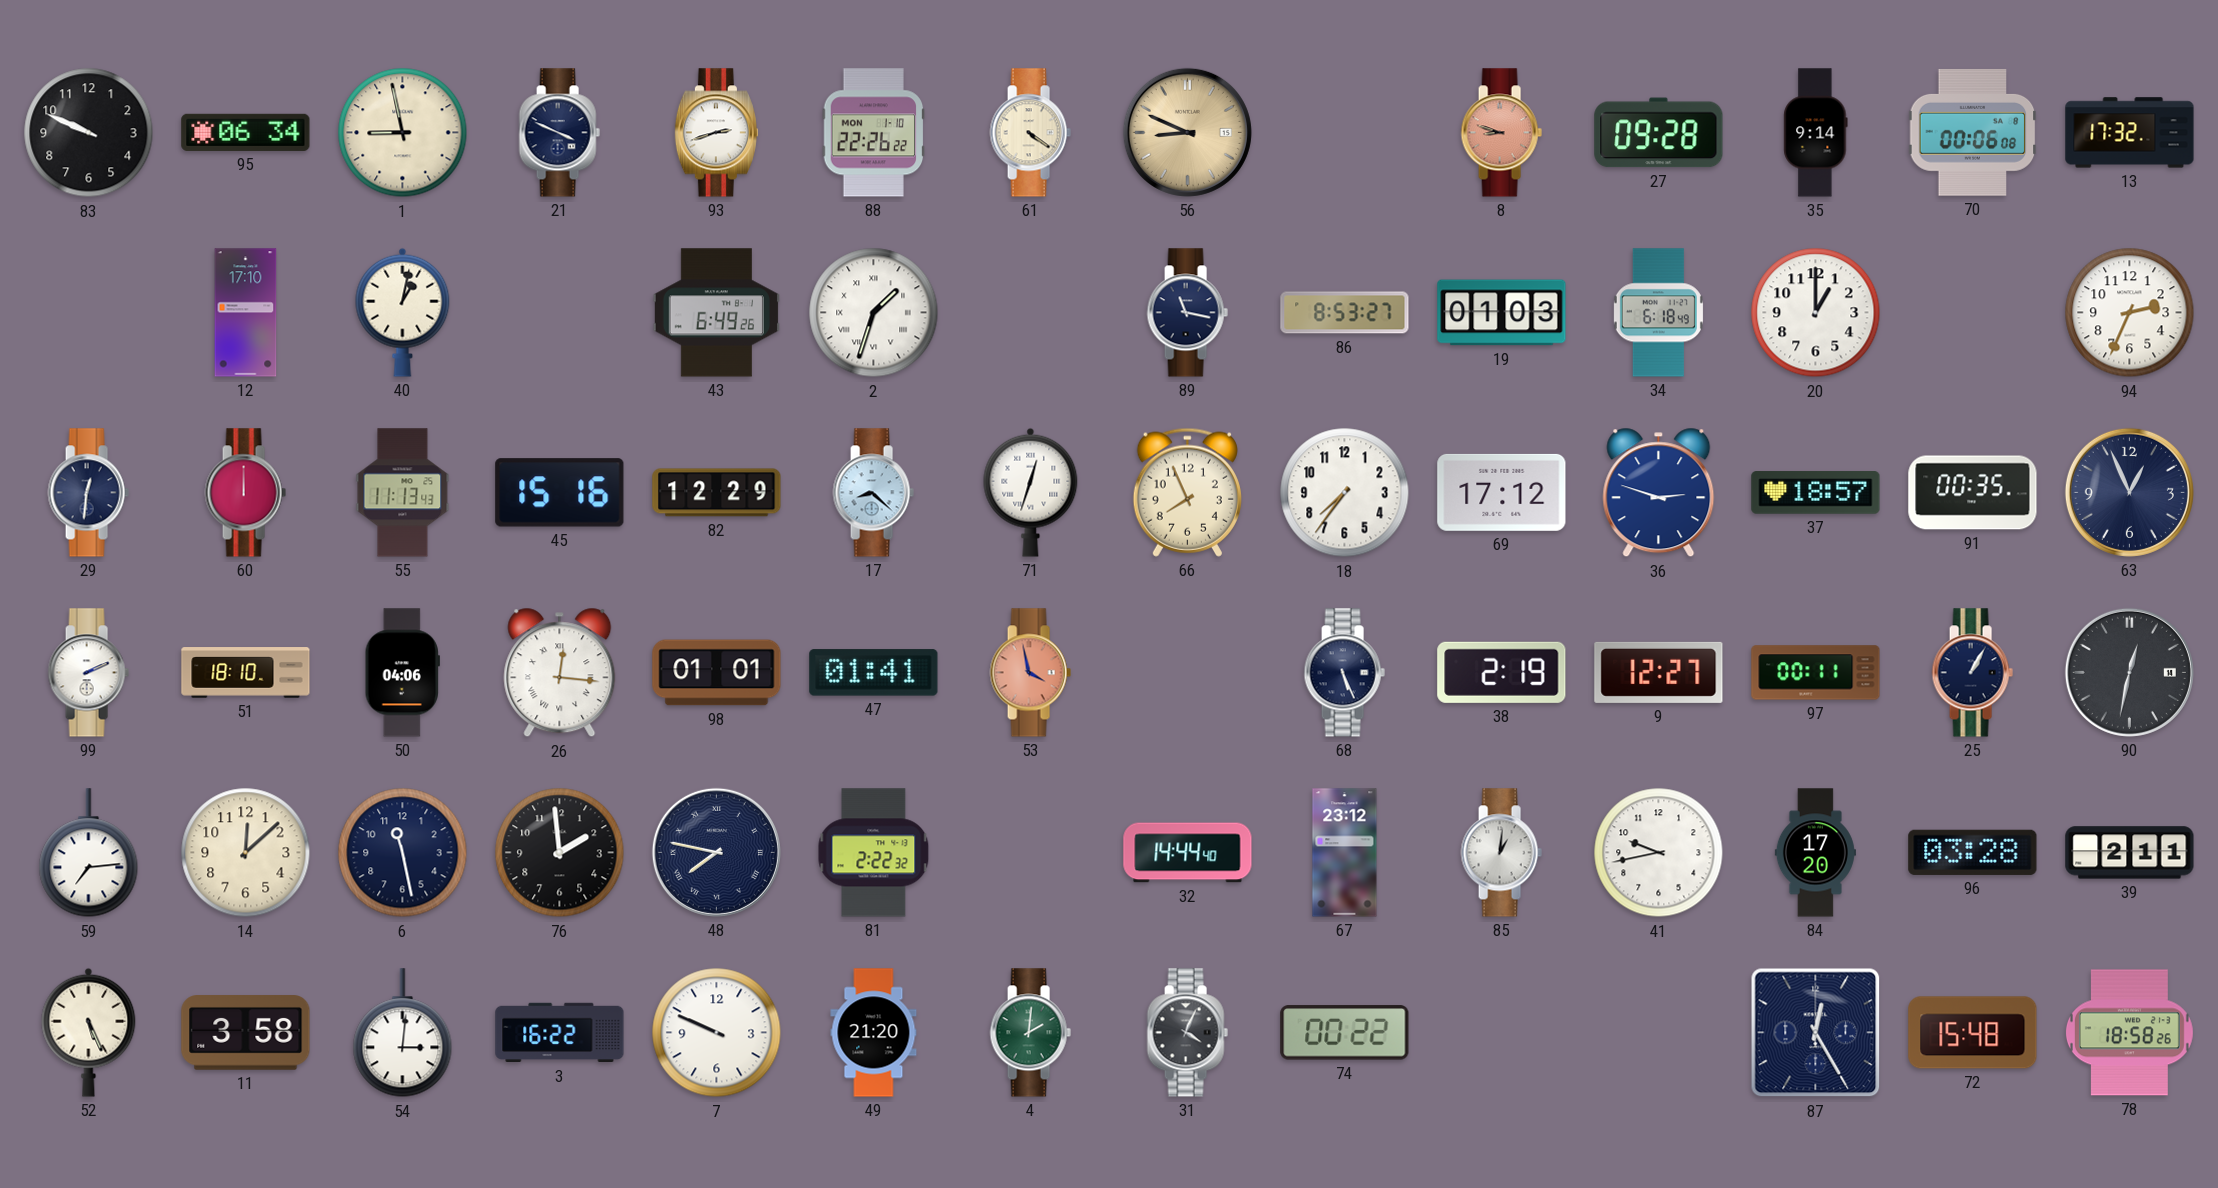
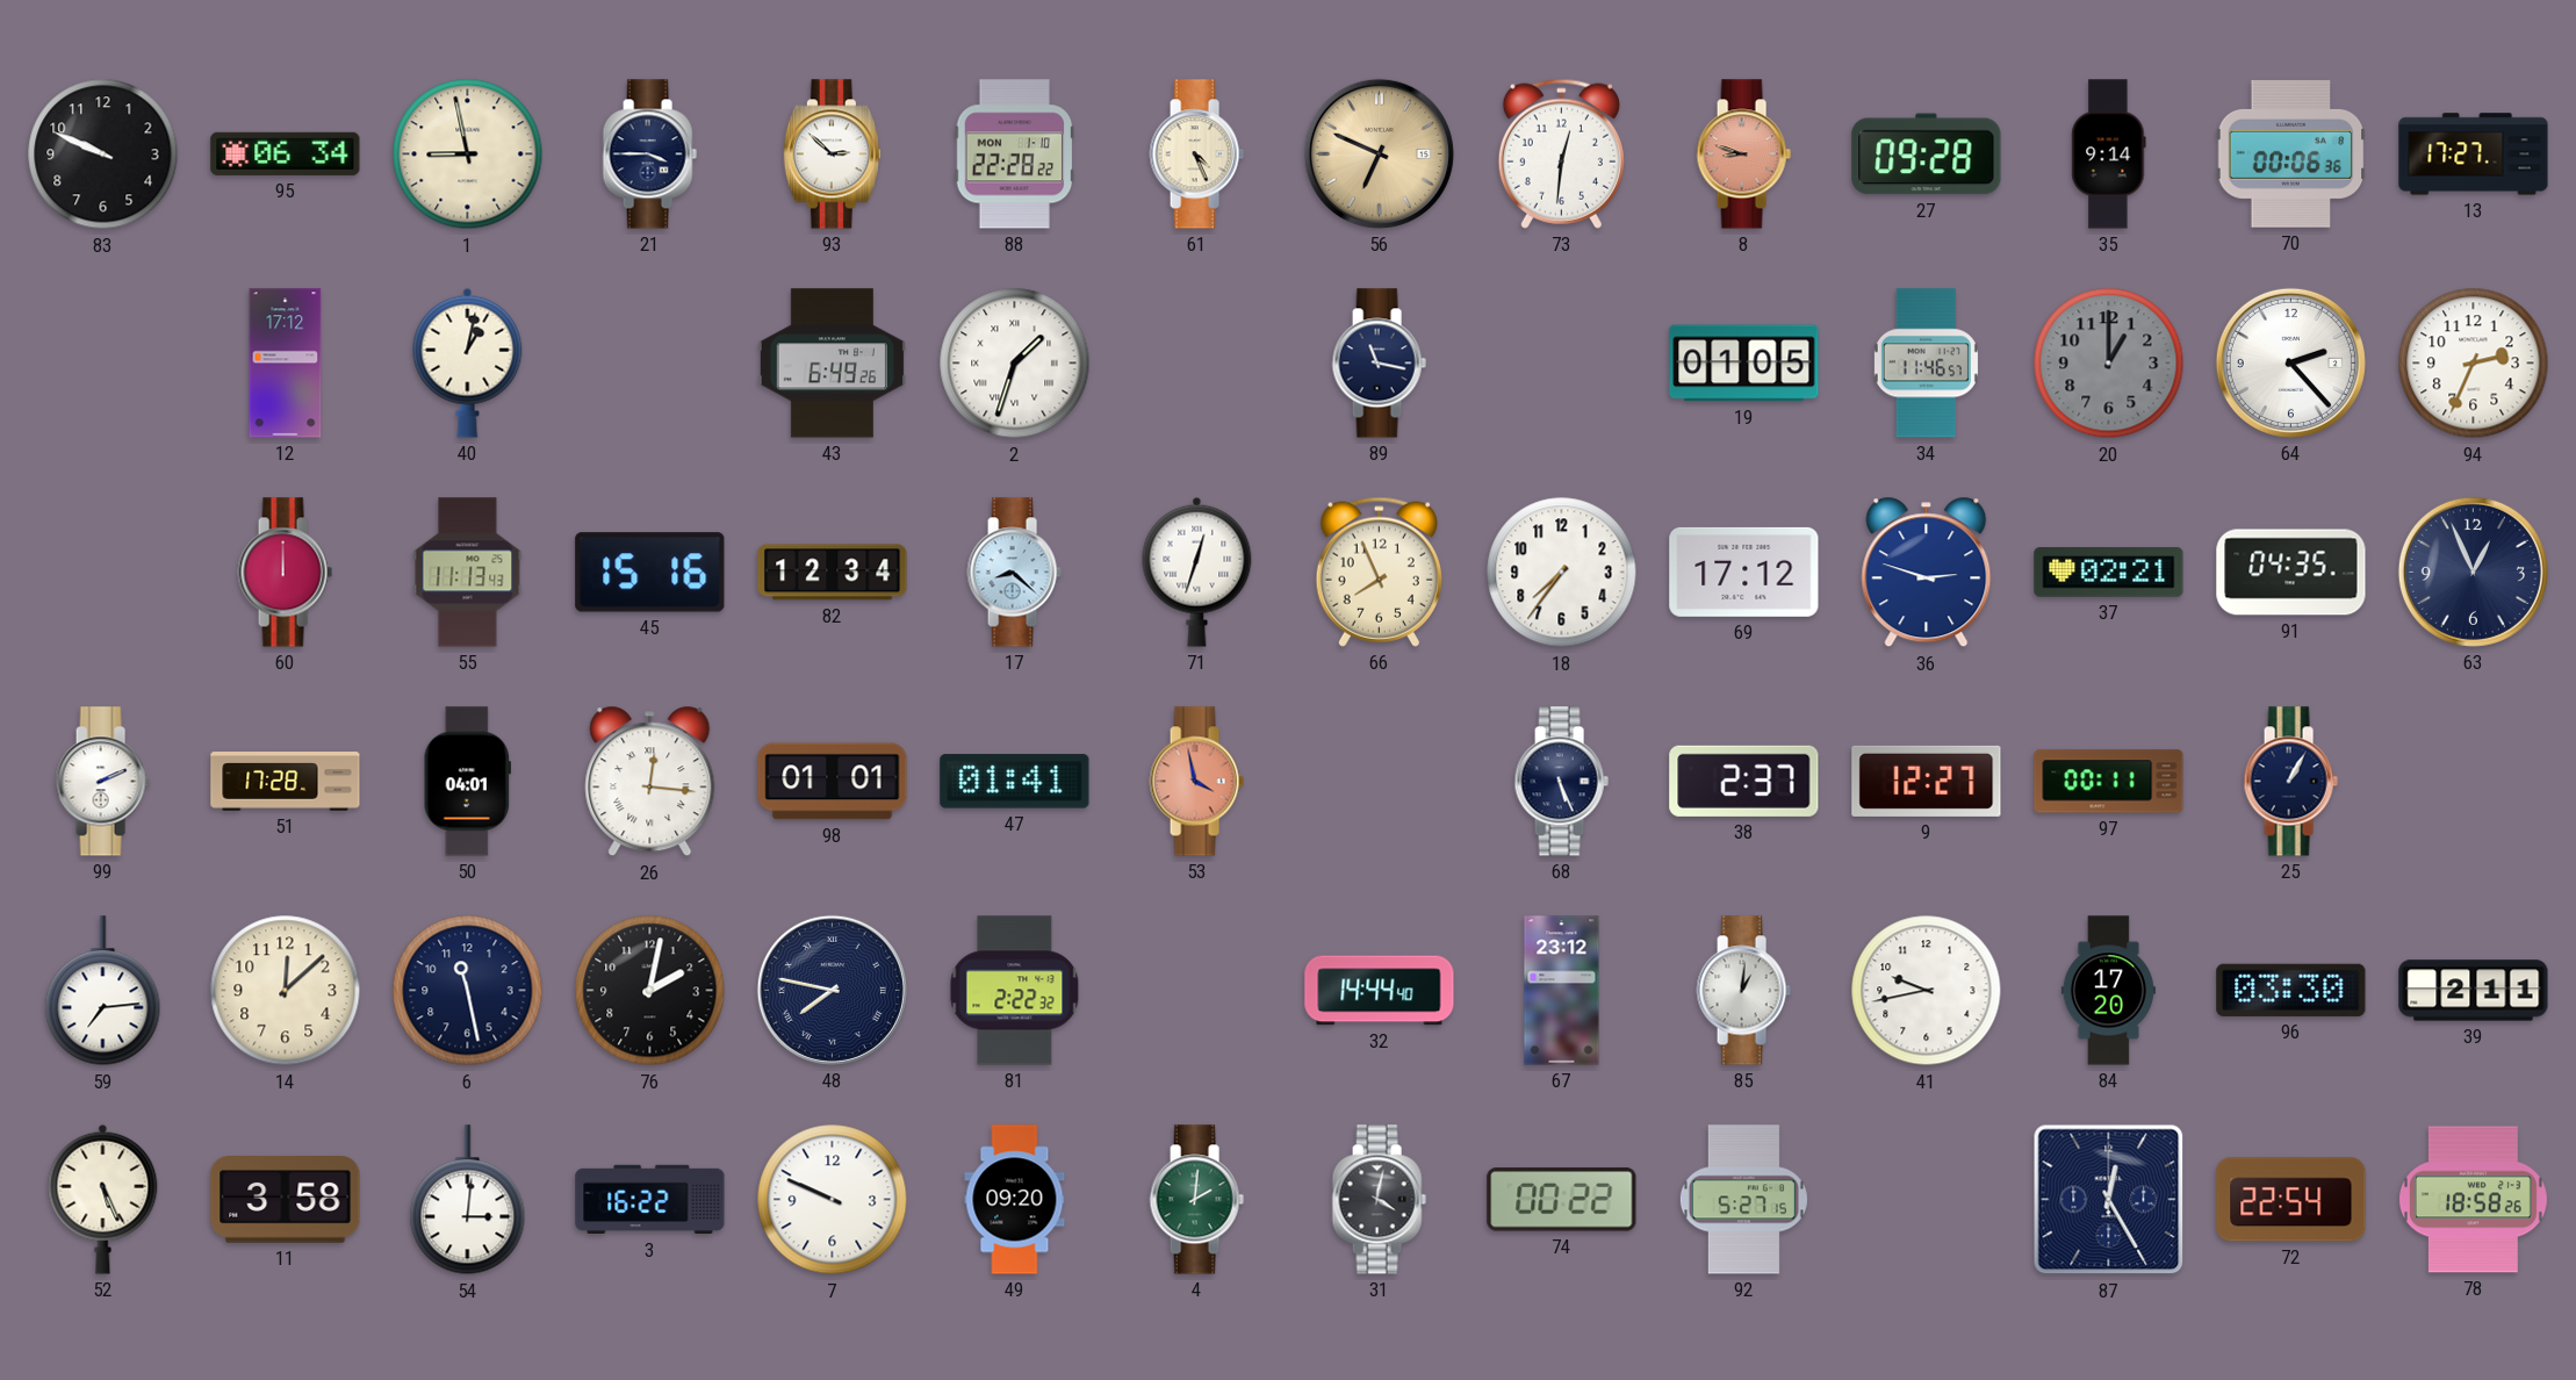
21: 3:49 -> 3:45
93: 2:42 -> 2:52
88: 22:26 -> 22:28
61: 4:21 -> 4:26
56: 8:49 -> 6:49
73: none -> 12:31
70: 00:06:08 -> 00:06:36
13: 17:32 -> 17:27
12: 17:10 -> 17:12
86: 8:53 -> none
19: 01:03 -> 01:05
34: 6:18 -> 11:46
20 dial: white -> grey
64: none -> 2:23
29: 12:31 -> none
82: 12:29 -> 12:34
37: 18:57 -> 02:21
91: 00:35 -> 04:35
51: 18:10 -> 17:28
50: 04:06 -> 04:01
38: 2:19 -> 2:37
90: 12:32 -> none
76: 1:59 -> 2:02
96: 03:28 -> 03:30
49: 21:20 -> 09:20
31: 4:04 -> 4:02
92: none -> 5:27
72: 15:48 -> 22:54
